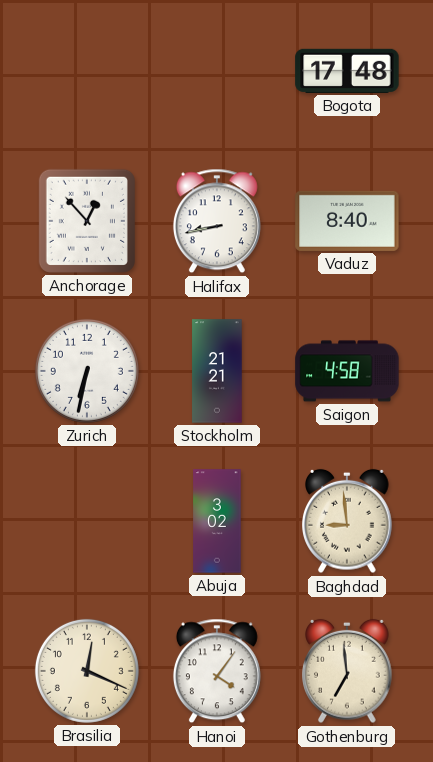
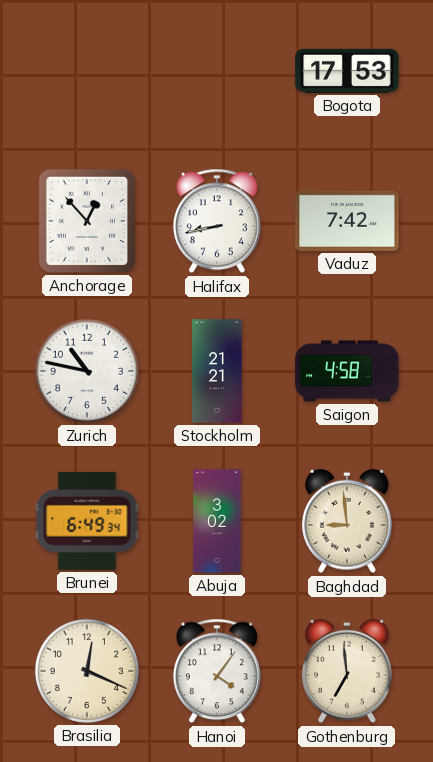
Bogota: 17:48 -> 17:53
Vaduz: 8:40 -> 7:42
Zurich: 6:32 -> 10:47
Brunei: none -> 6:49
